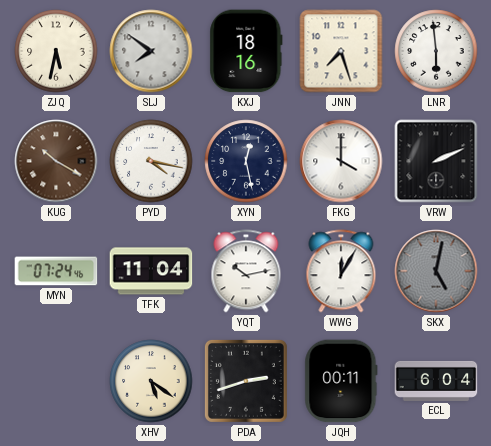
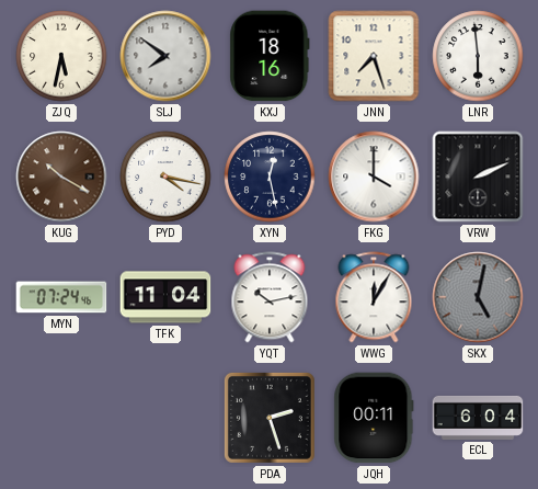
XHV: 5:21 -> none
PDA: 2:42 -> 2:27
